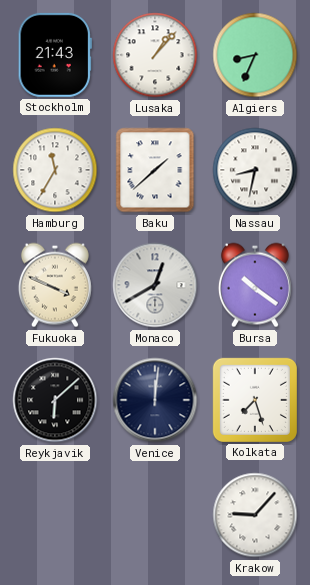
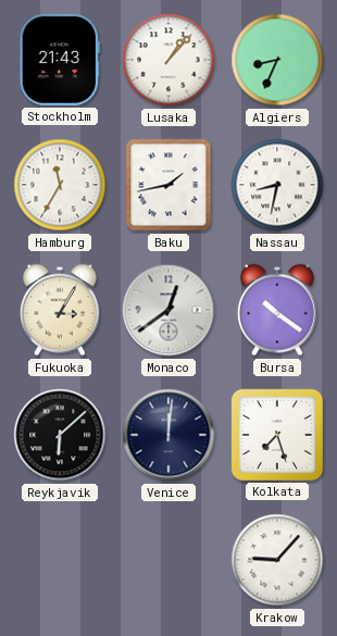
Baku: 1:38 -> 1:43
Fukuoka: 3:49 -> 3:05
Monaco: 12:40 -> 12:39
